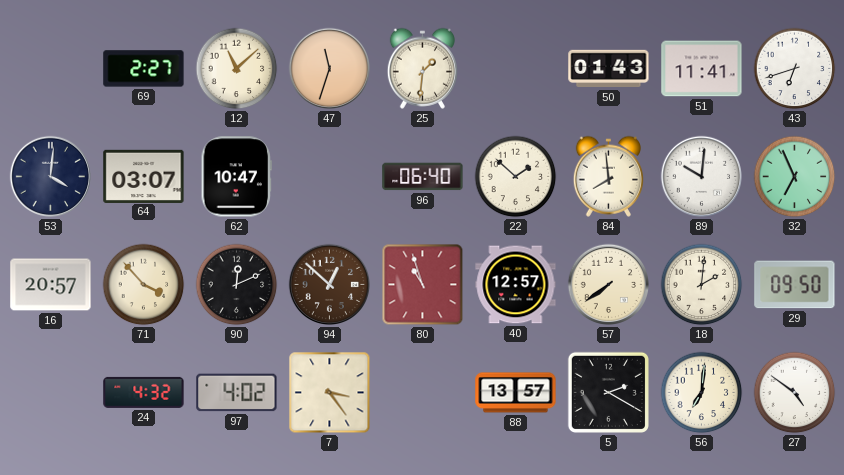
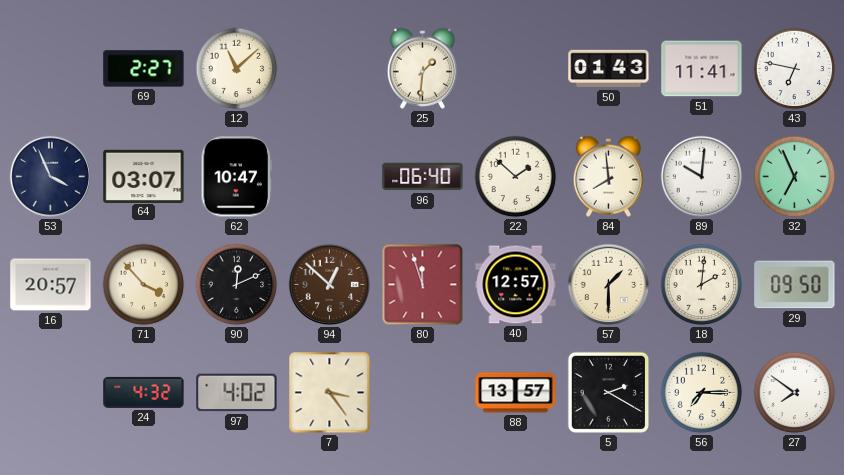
47: 11:33 -> none
43: 6:42 -> 6:47
53: 4:01 -> 3:56
80: 10:57 -> 11:57
57: 7:39 -> 1:30
56: 7:01 -> 7:15
27: 4:51 -> 7:51
